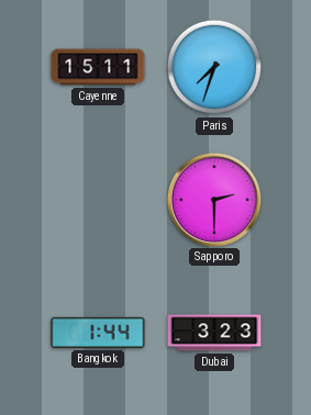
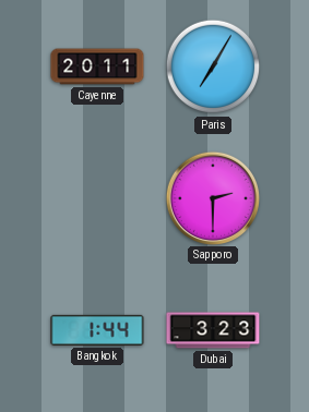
Cayenne: 15:11 -> 20:11
Paris: 7:33 -> 7:05
